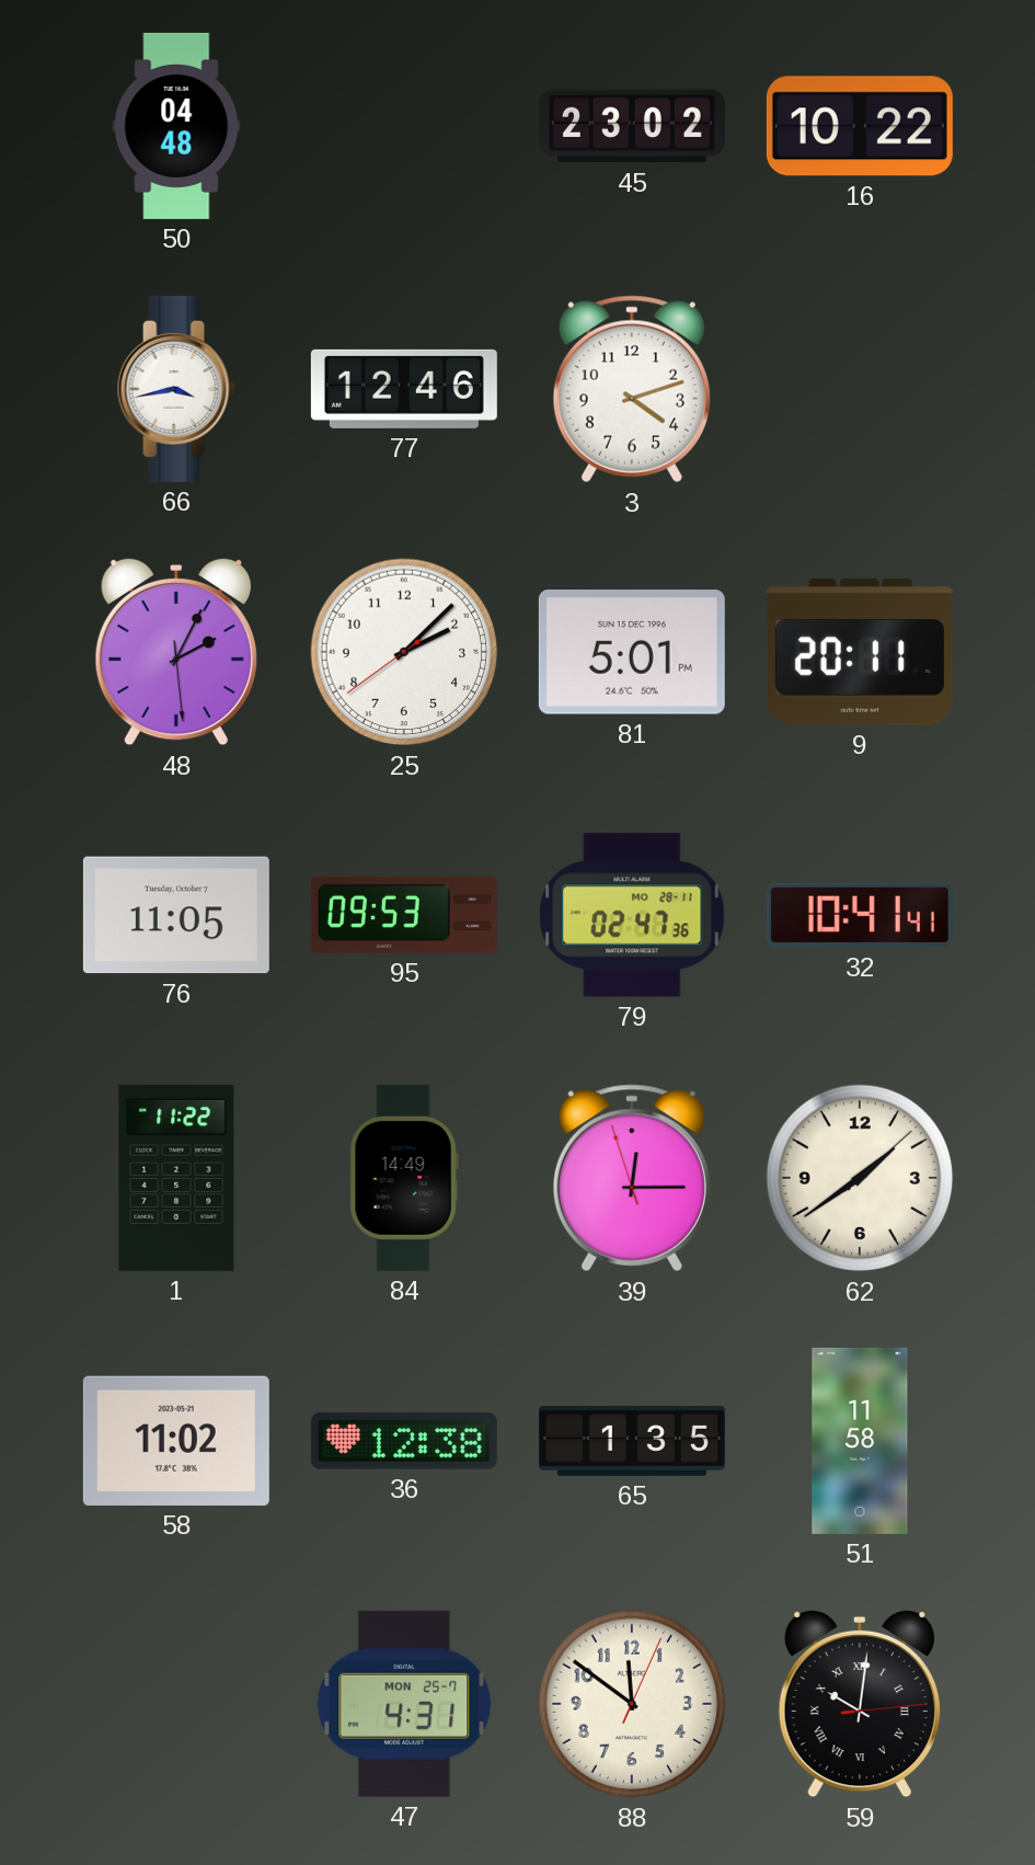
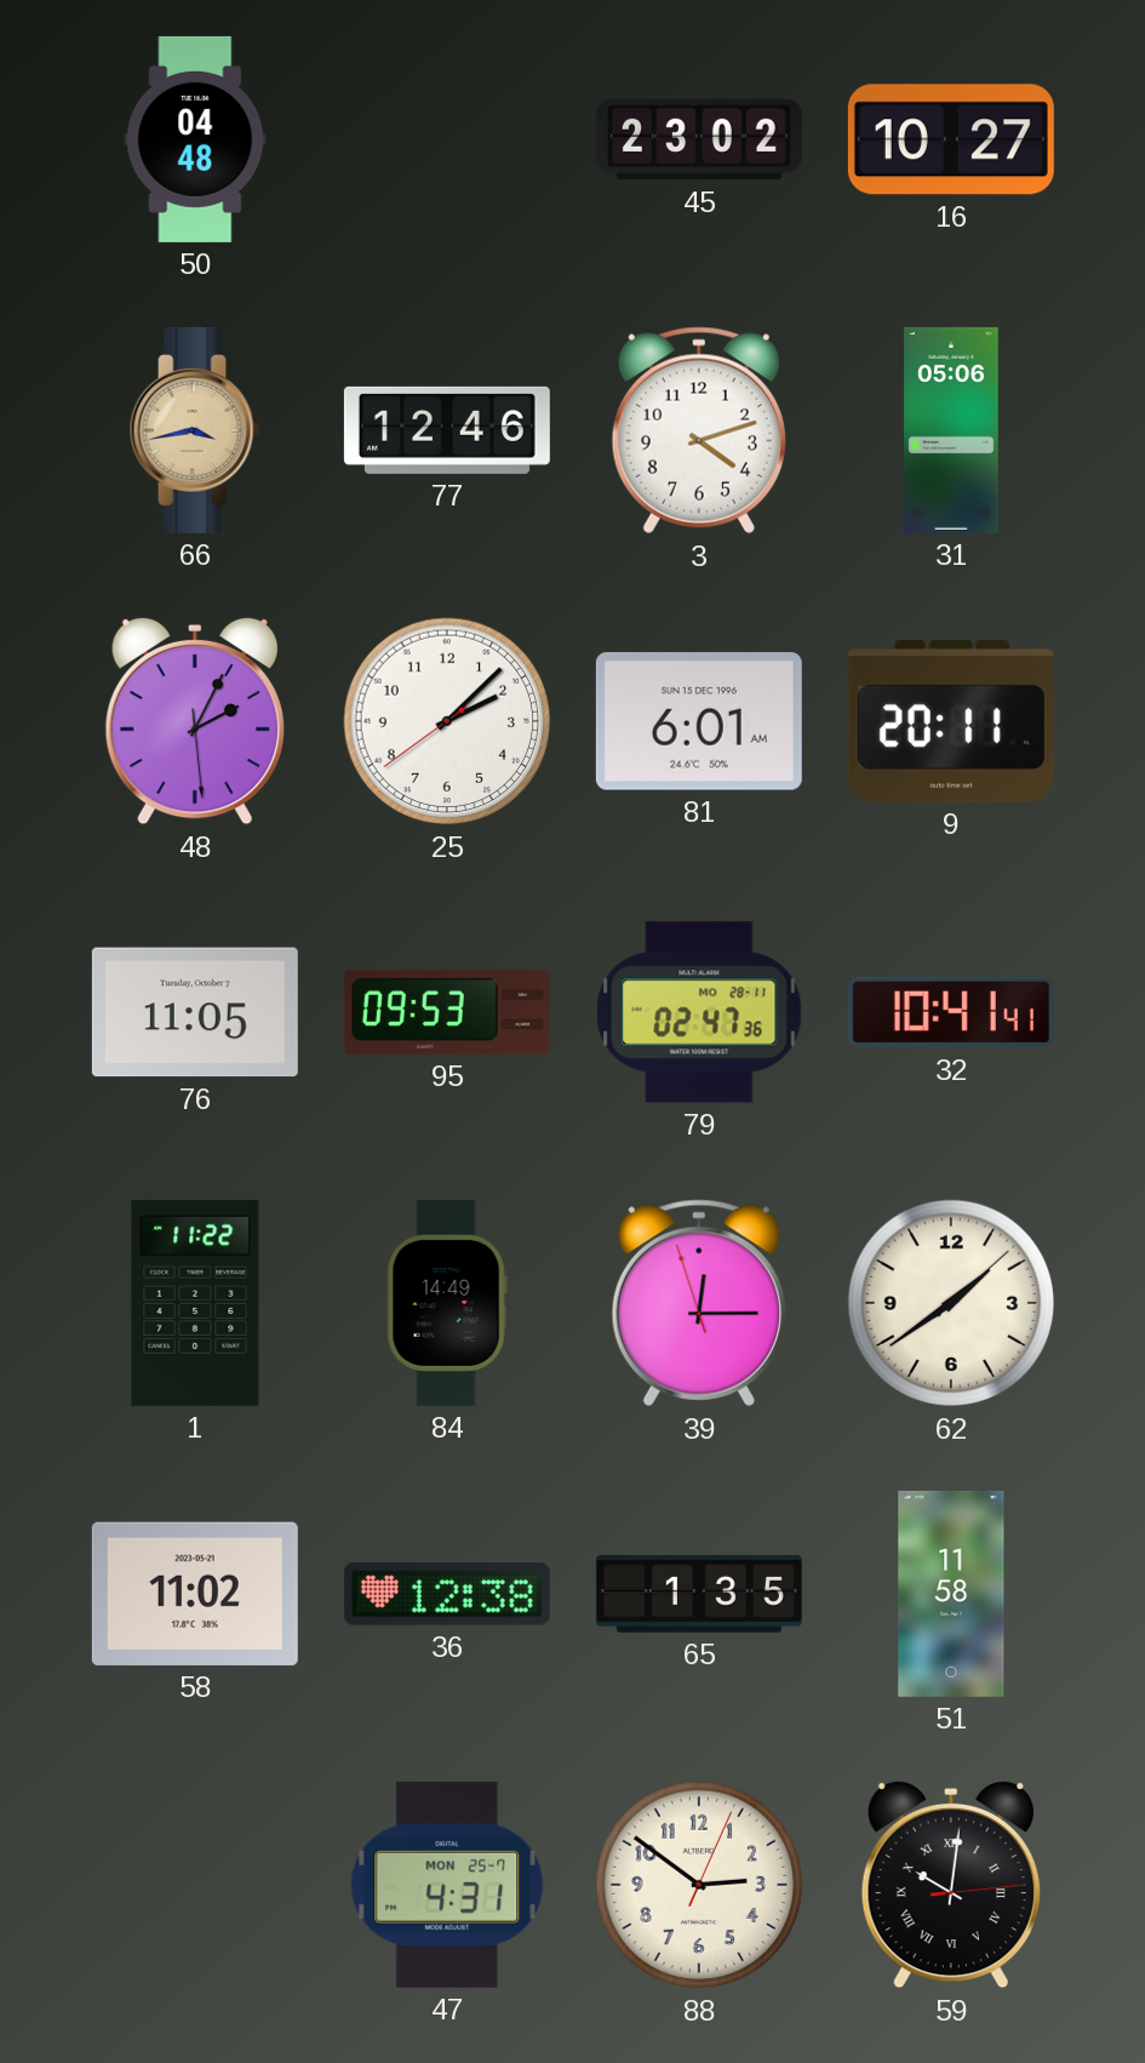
16: 10:22 -> 10:27
66 dial: white -> champagne
31: none -> 05:06
81: 5:01 -> 6:01
88: 11:51 -> 2:51
